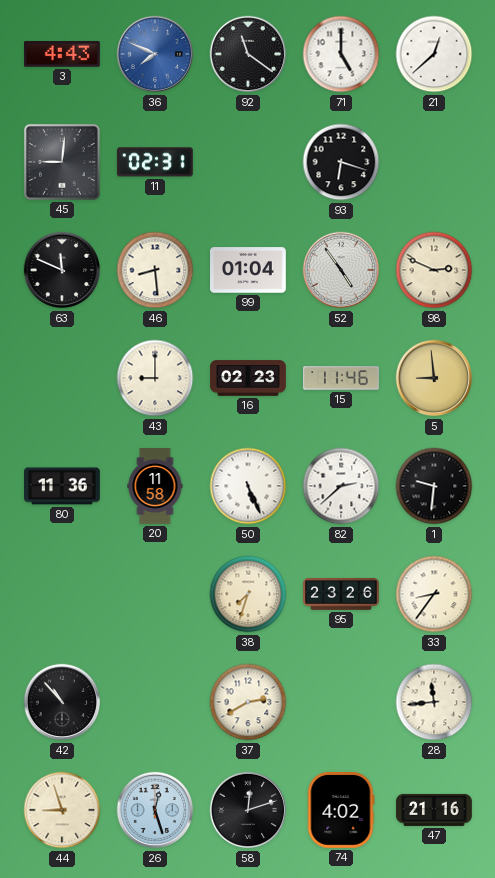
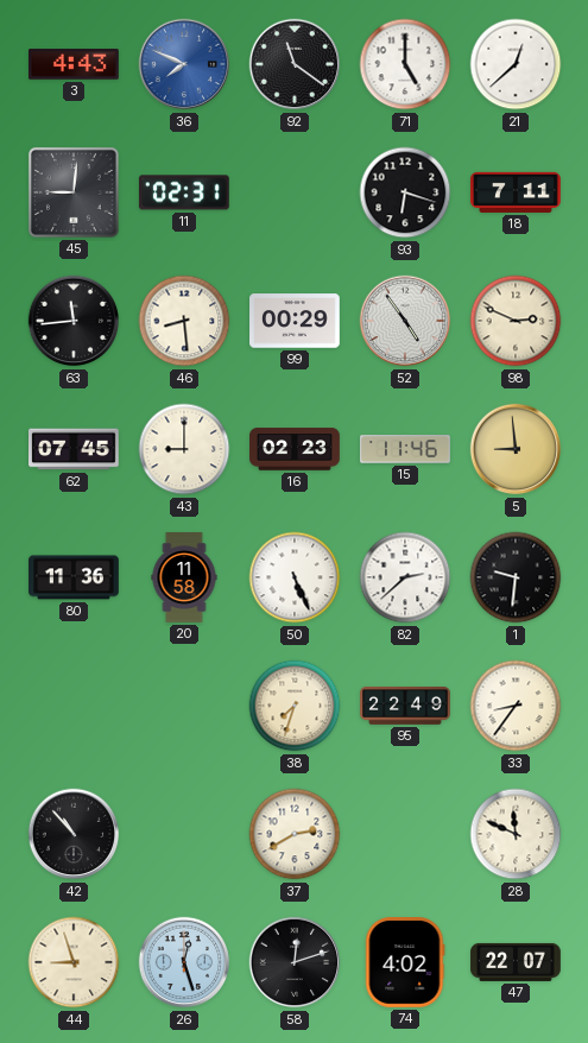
18: none -> 7:11
63: 11:49 -> 11:44
99: 01:04 -> 00:29
62: none -> 07:45
95: 23:26 -> 22:49
28: 11:44 -> 11:49
47: 21:16 -> 22:07
